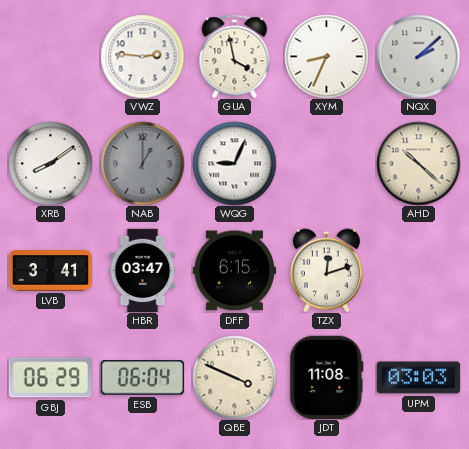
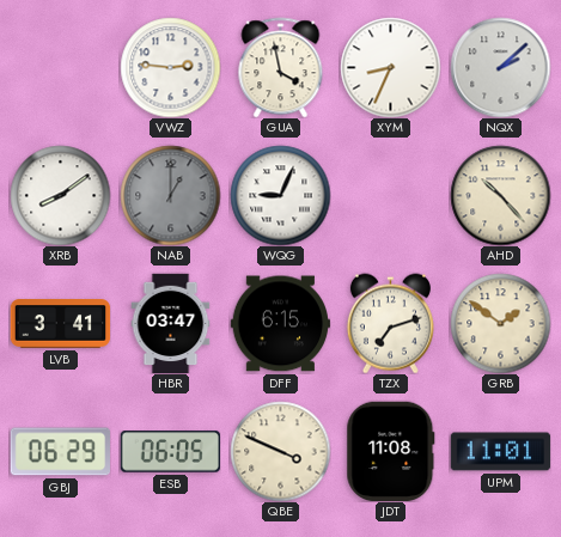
AHD: 10:22 -> 10:23
TZX: 12:12 -> 7:12
GRB: none -> 1:51
ESB: 06:04 -> 06:05
UPM: 03:03 -> 11:01
